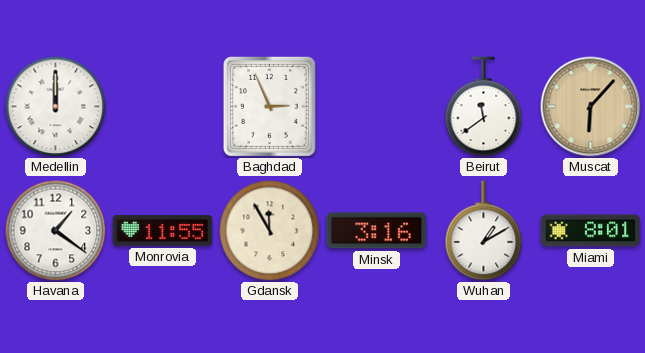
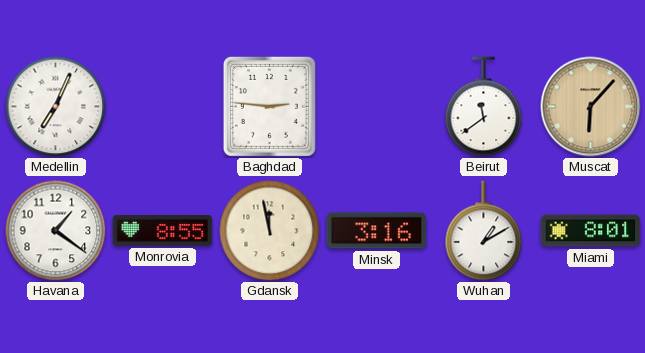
Medellin: 12:00 -> 7:04
Baghdad: 2:56 -> 2:46
Monrovia: 11:55 -> 8:55
Gdansk: 11:55 -> 11:58
